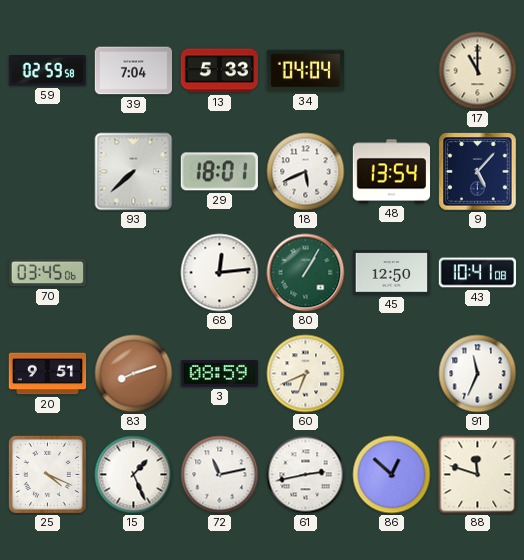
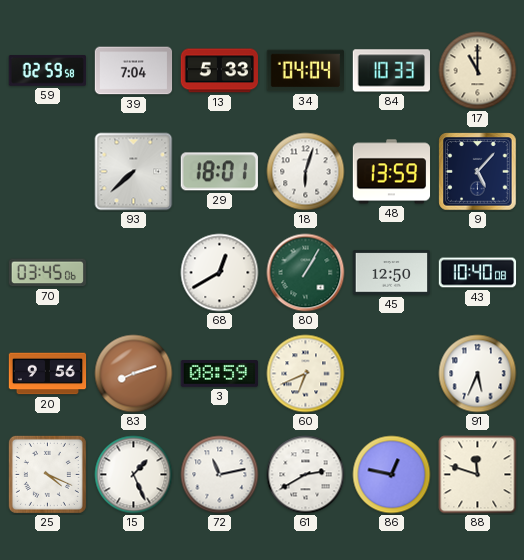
84: none -> 10:33
18: 5:41 -> 6:03
48: 13:54 -> 13:59
68: 12:14 -> 12:40
43: 10:41 -> 10:40
20: 9:51 -> 9:56
91: 11:34 -> 5:34
61: 2:43 -> 2:40
86: 12:52 -> 12:47
